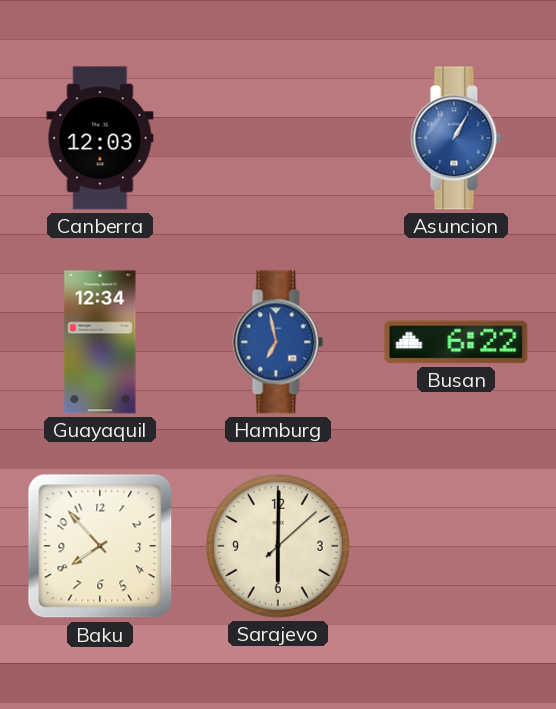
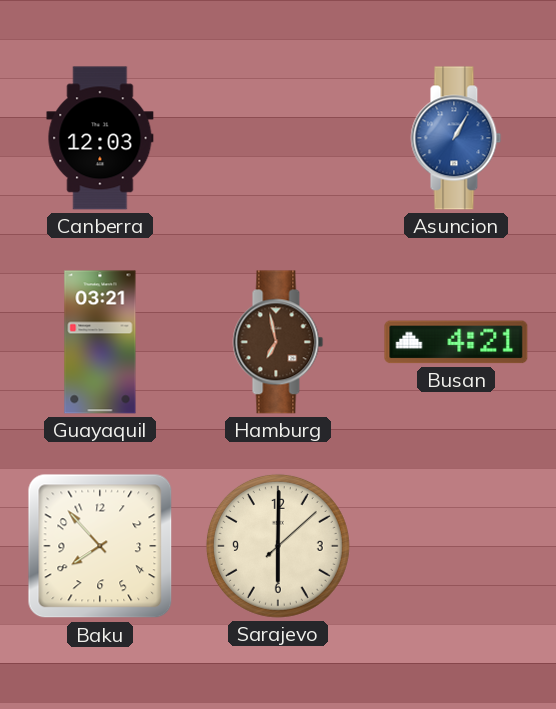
Guayaquil: 12:34 -> 03:21
Hamburg dial: blue -> brown
Busan: 6:22 -> 4:21
